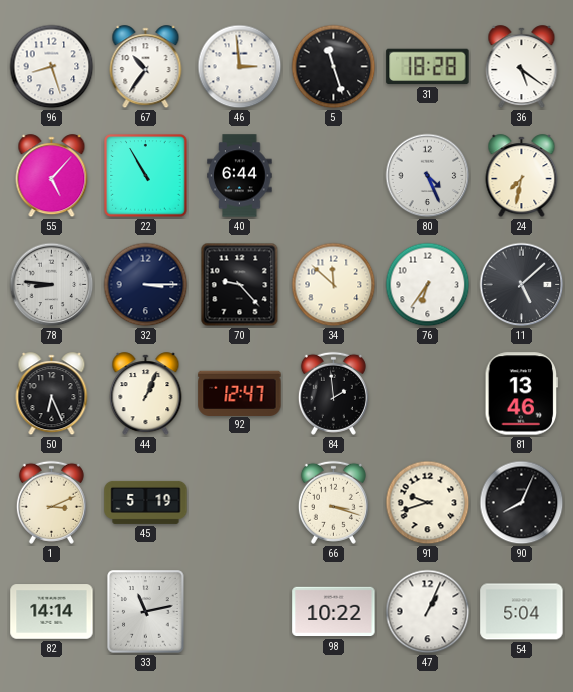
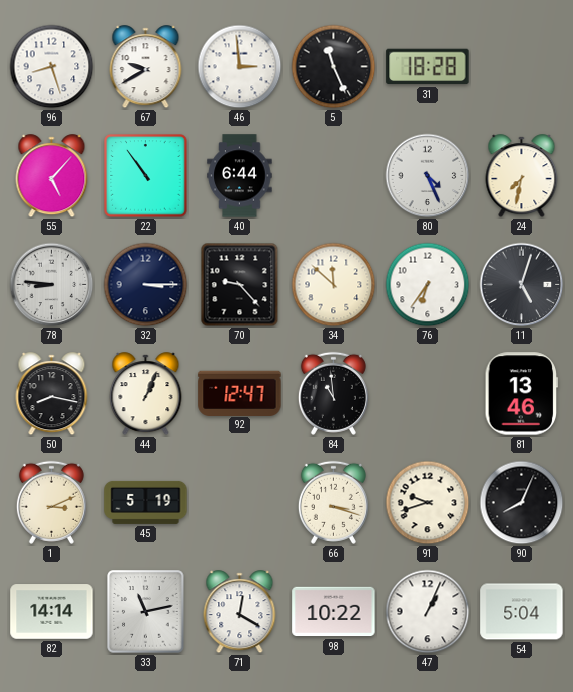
67: 10:36 -> 9:40
5: 11:27 -> 11:26
36: 5:21 -> none
22: 10:55 -> 10:54
11: 5:08 -> 5:03
50: 6:26 -> 8:17
84: 1:59 -> 10:59
71: none -> 12:20
